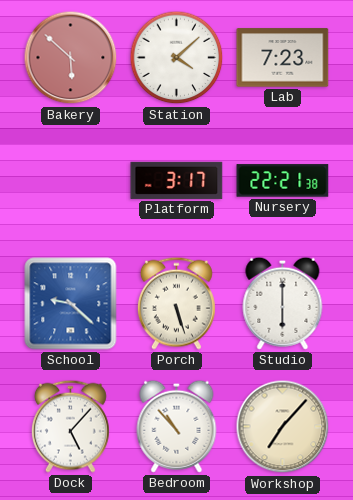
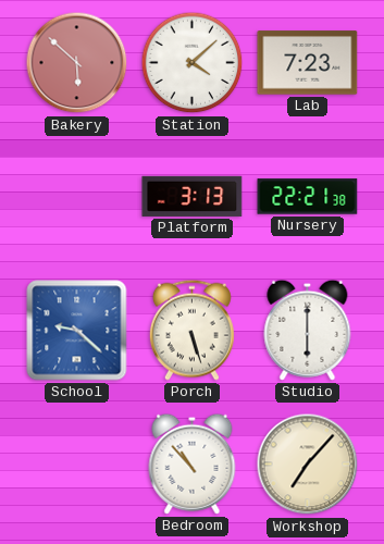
Platform: 3:17 -> 3:13
Dock: 5:07 -> none
